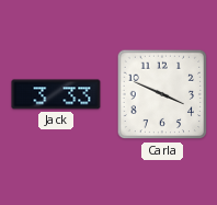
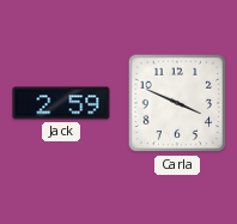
Jack: 3:33 -> 2:59
